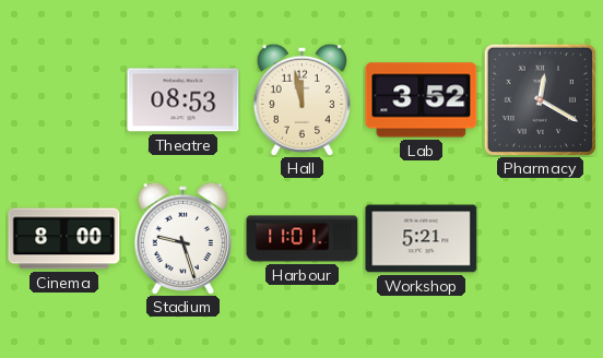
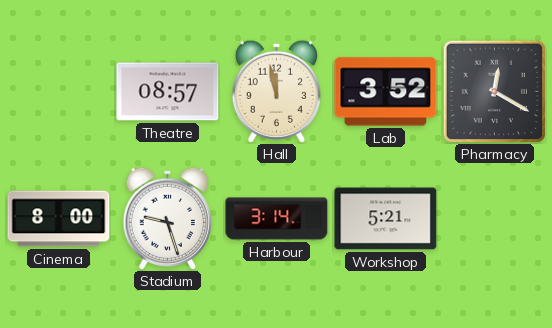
Theatre: 08:53 -> 08:57
Harbour: 11:01 -> 3:14
